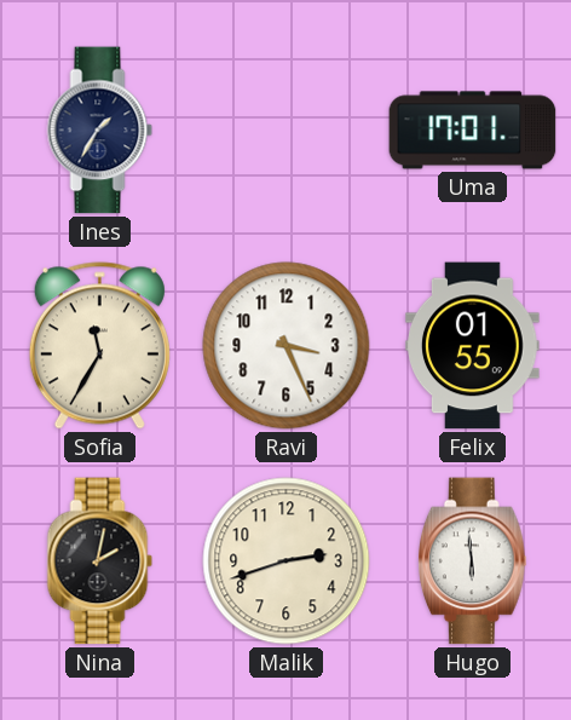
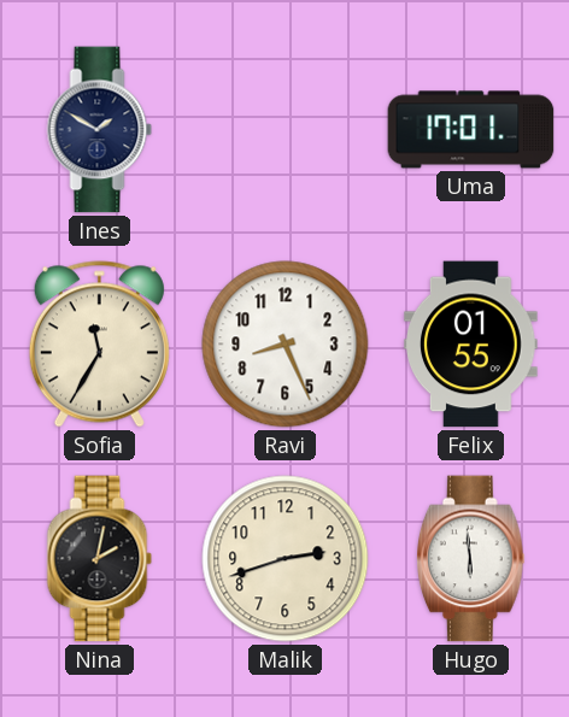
Ines: 1:35 -> 1:50
Ravi: 3:26 -> 8:26
